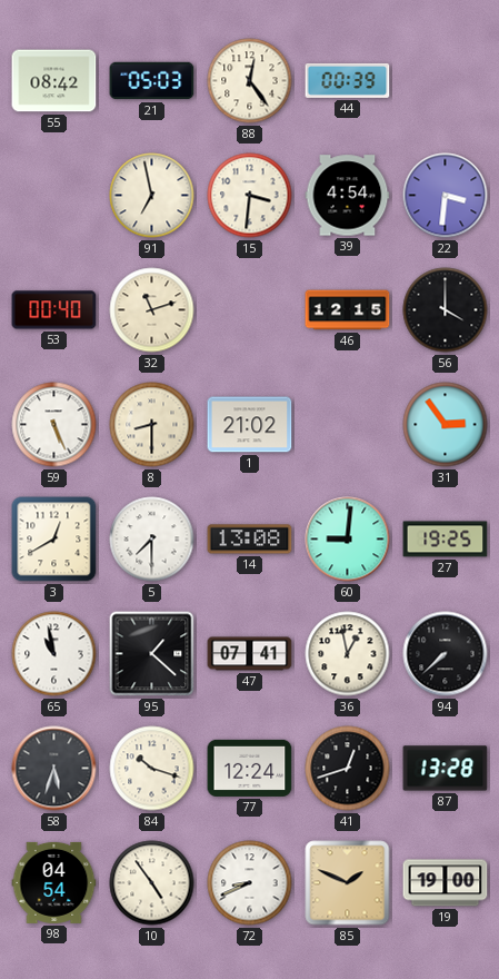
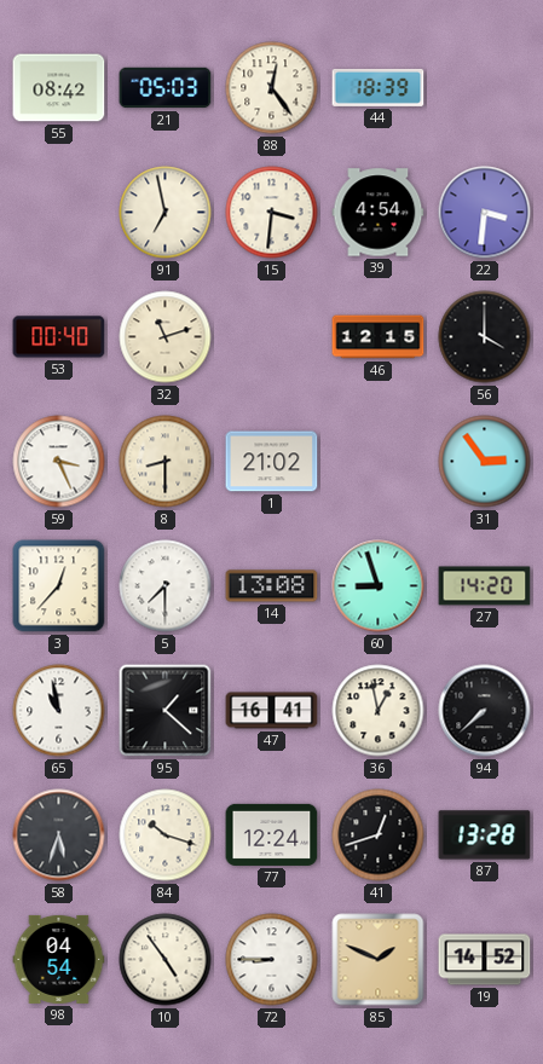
44: 00:39 -> 18:39
59: 5:26 -> 3:26
3: 12:40 -> 12:37
60: 9:01 -> 8:57
27: 19:25 -> 14:20
47: 07:41 -> 16:41
72: 8:41 -> 8:45
19: 19:00 -> 14:52
